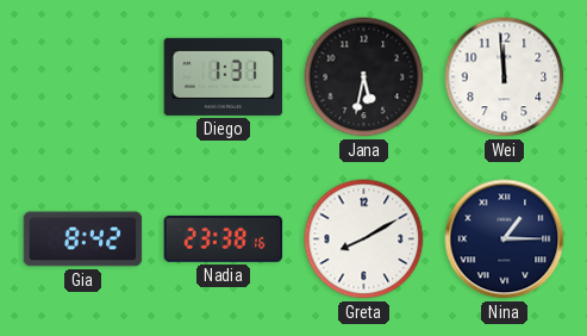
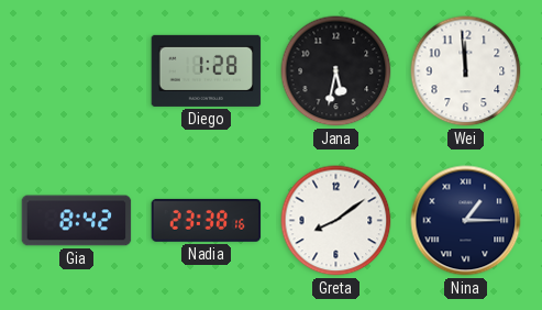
Diego: 1:31 -> 1:28
Greta: 8:10 -> 8:09
